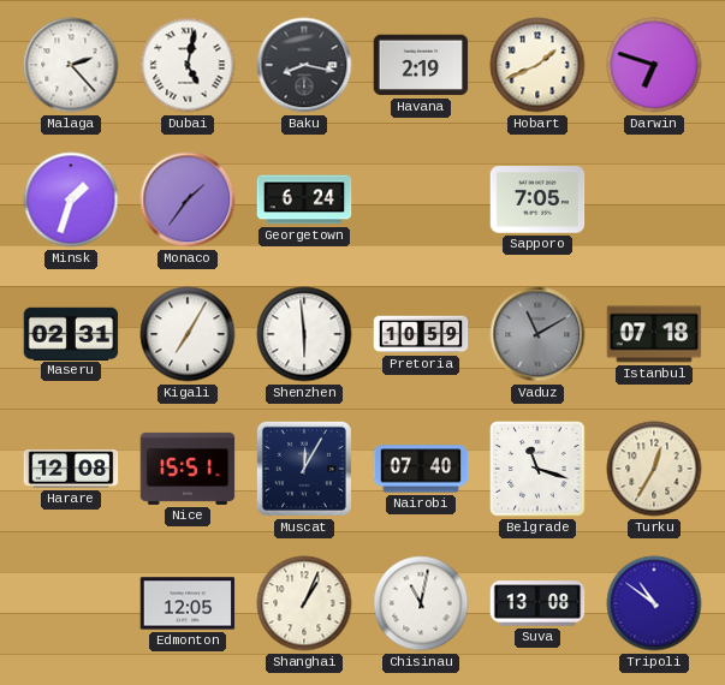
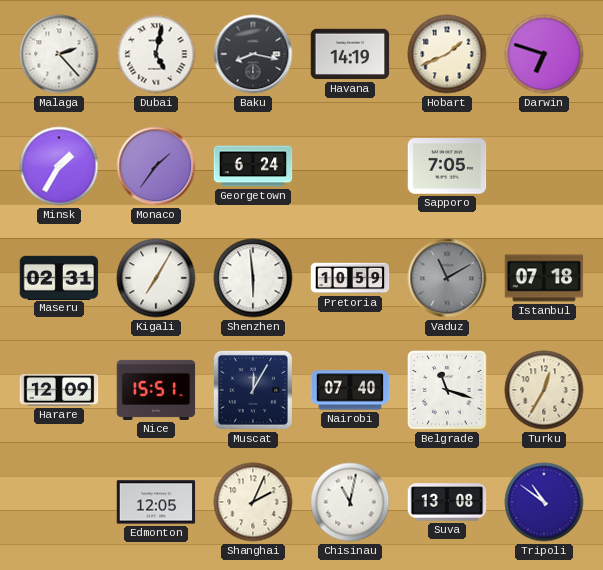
Havana: 2:19 -> 14:19
Minsk: 1:33 -> 1:35
Harare: 12:08 -> 12:09
Shanghai: 1:04 -> 2:04
